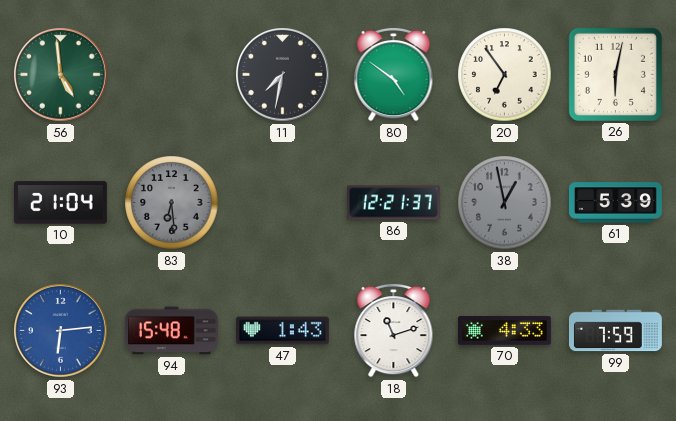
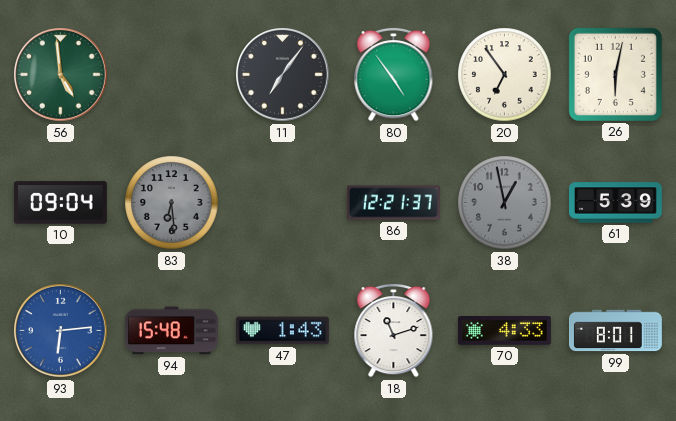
11: 7:32 -> 7:06
80: 4:51 -> 4:54
10: 21:04 -> 09:04
99: 7:59 -> 8:01
